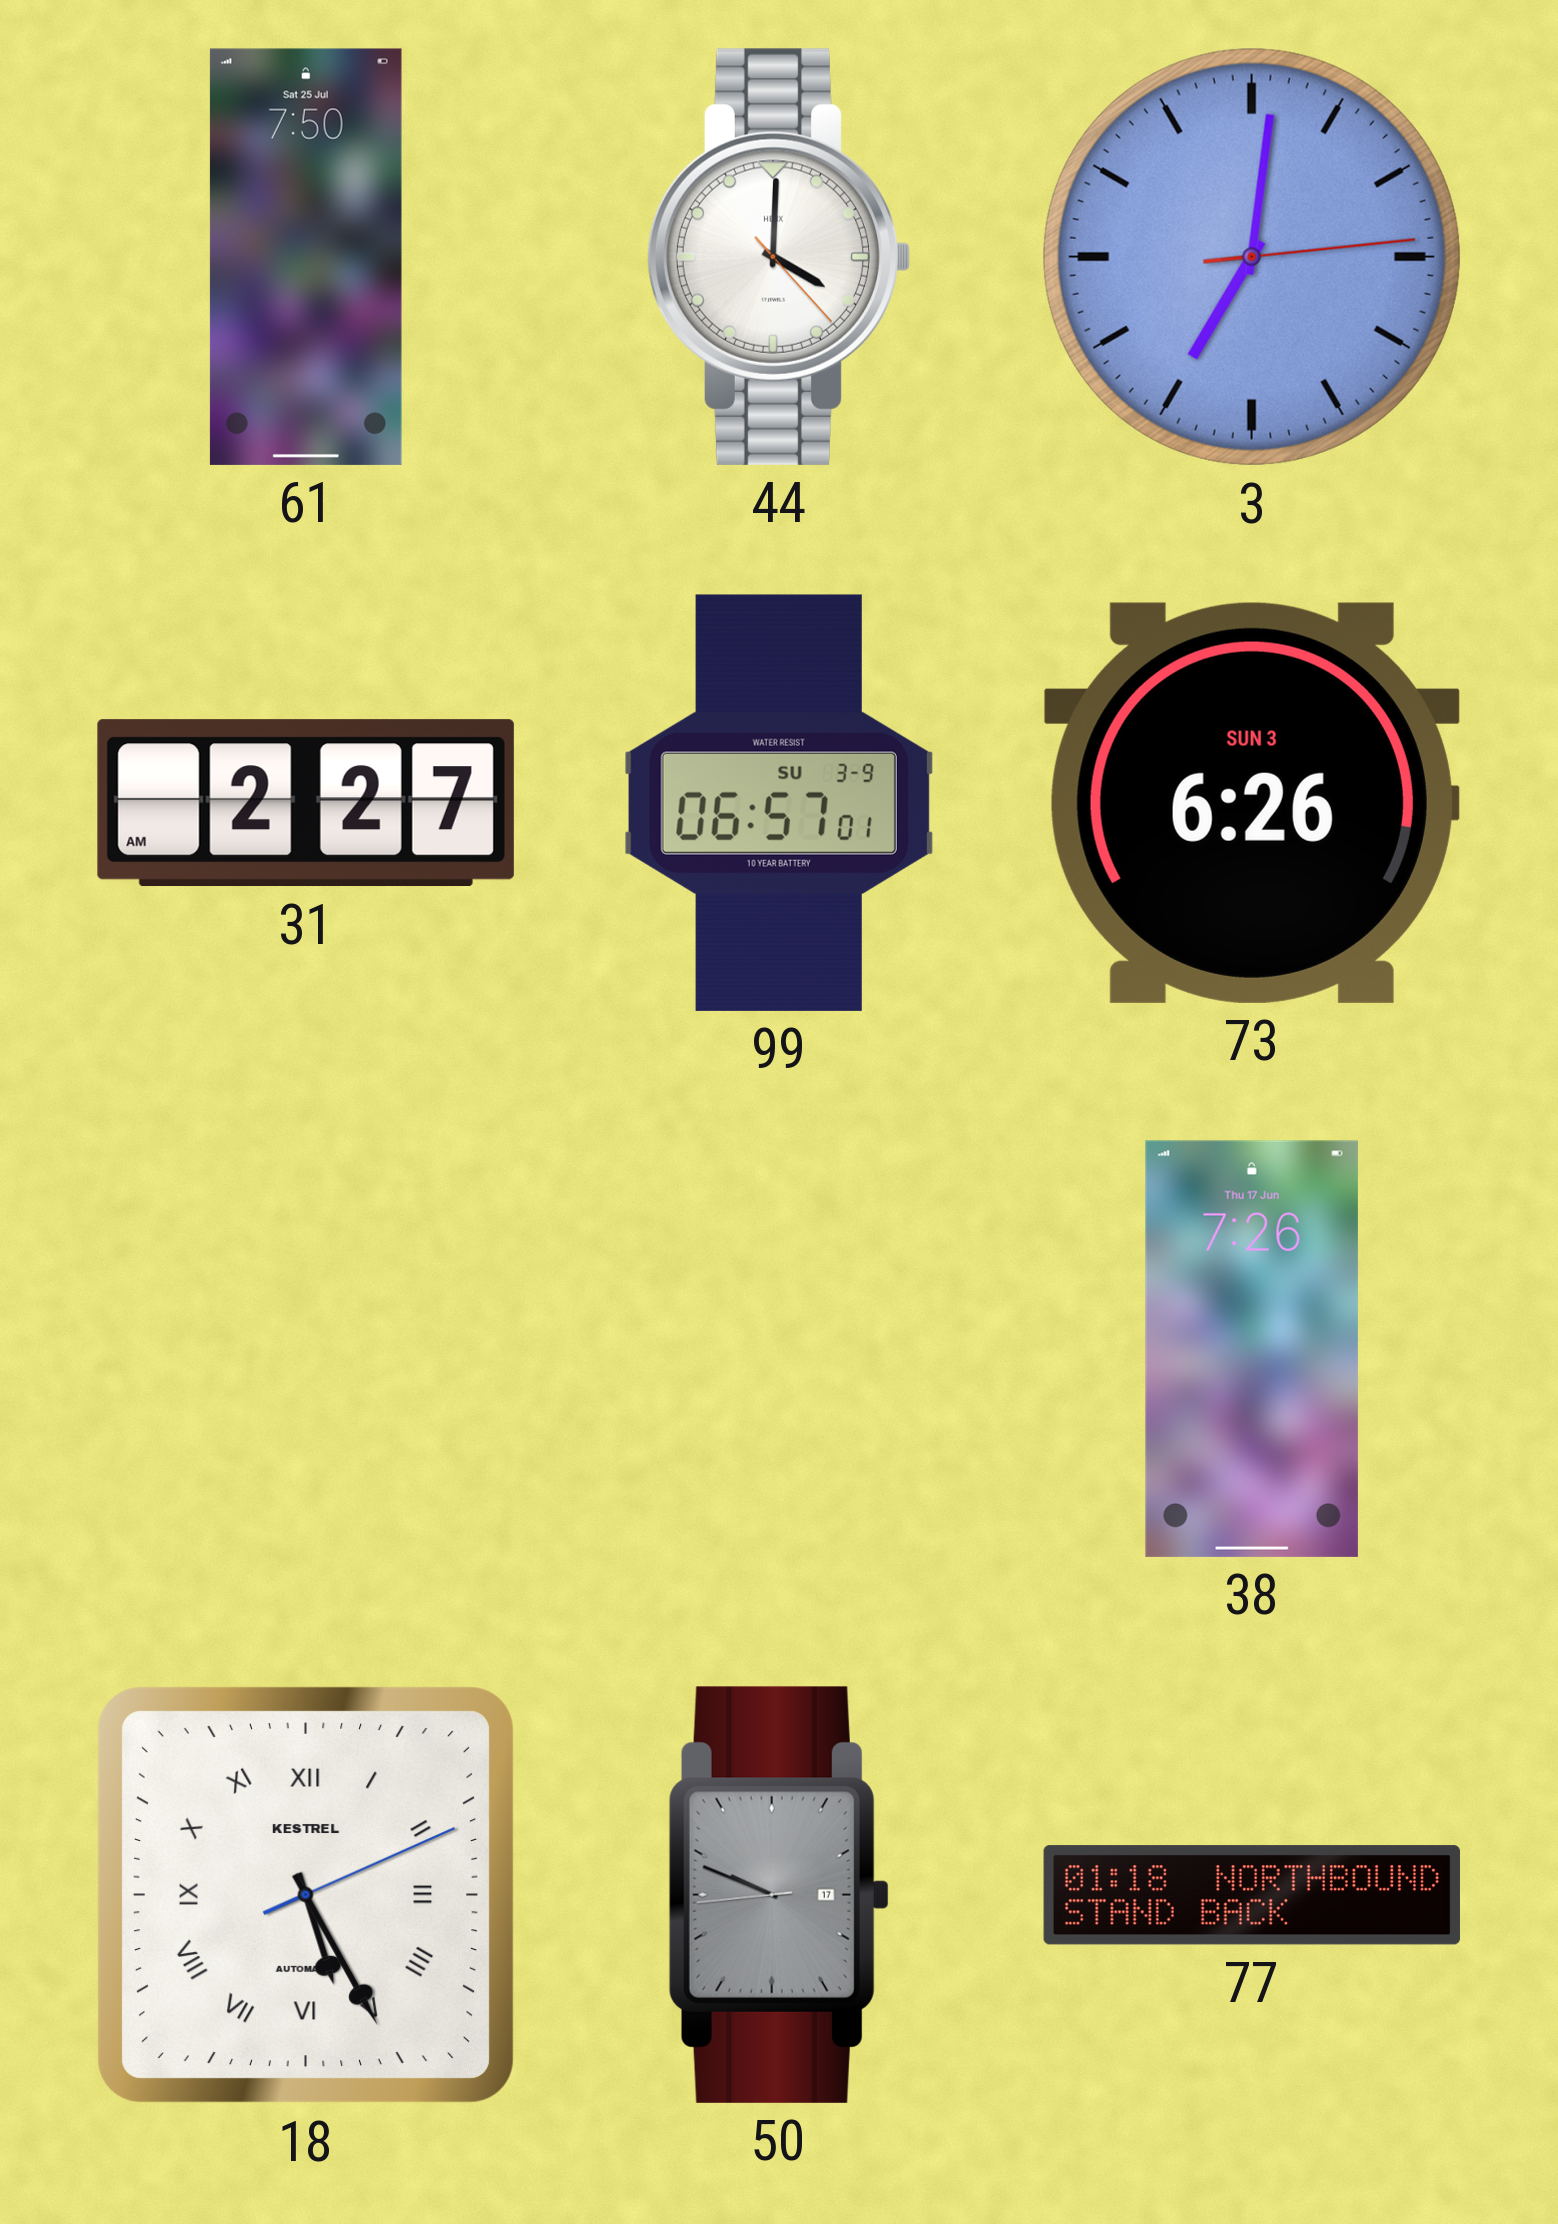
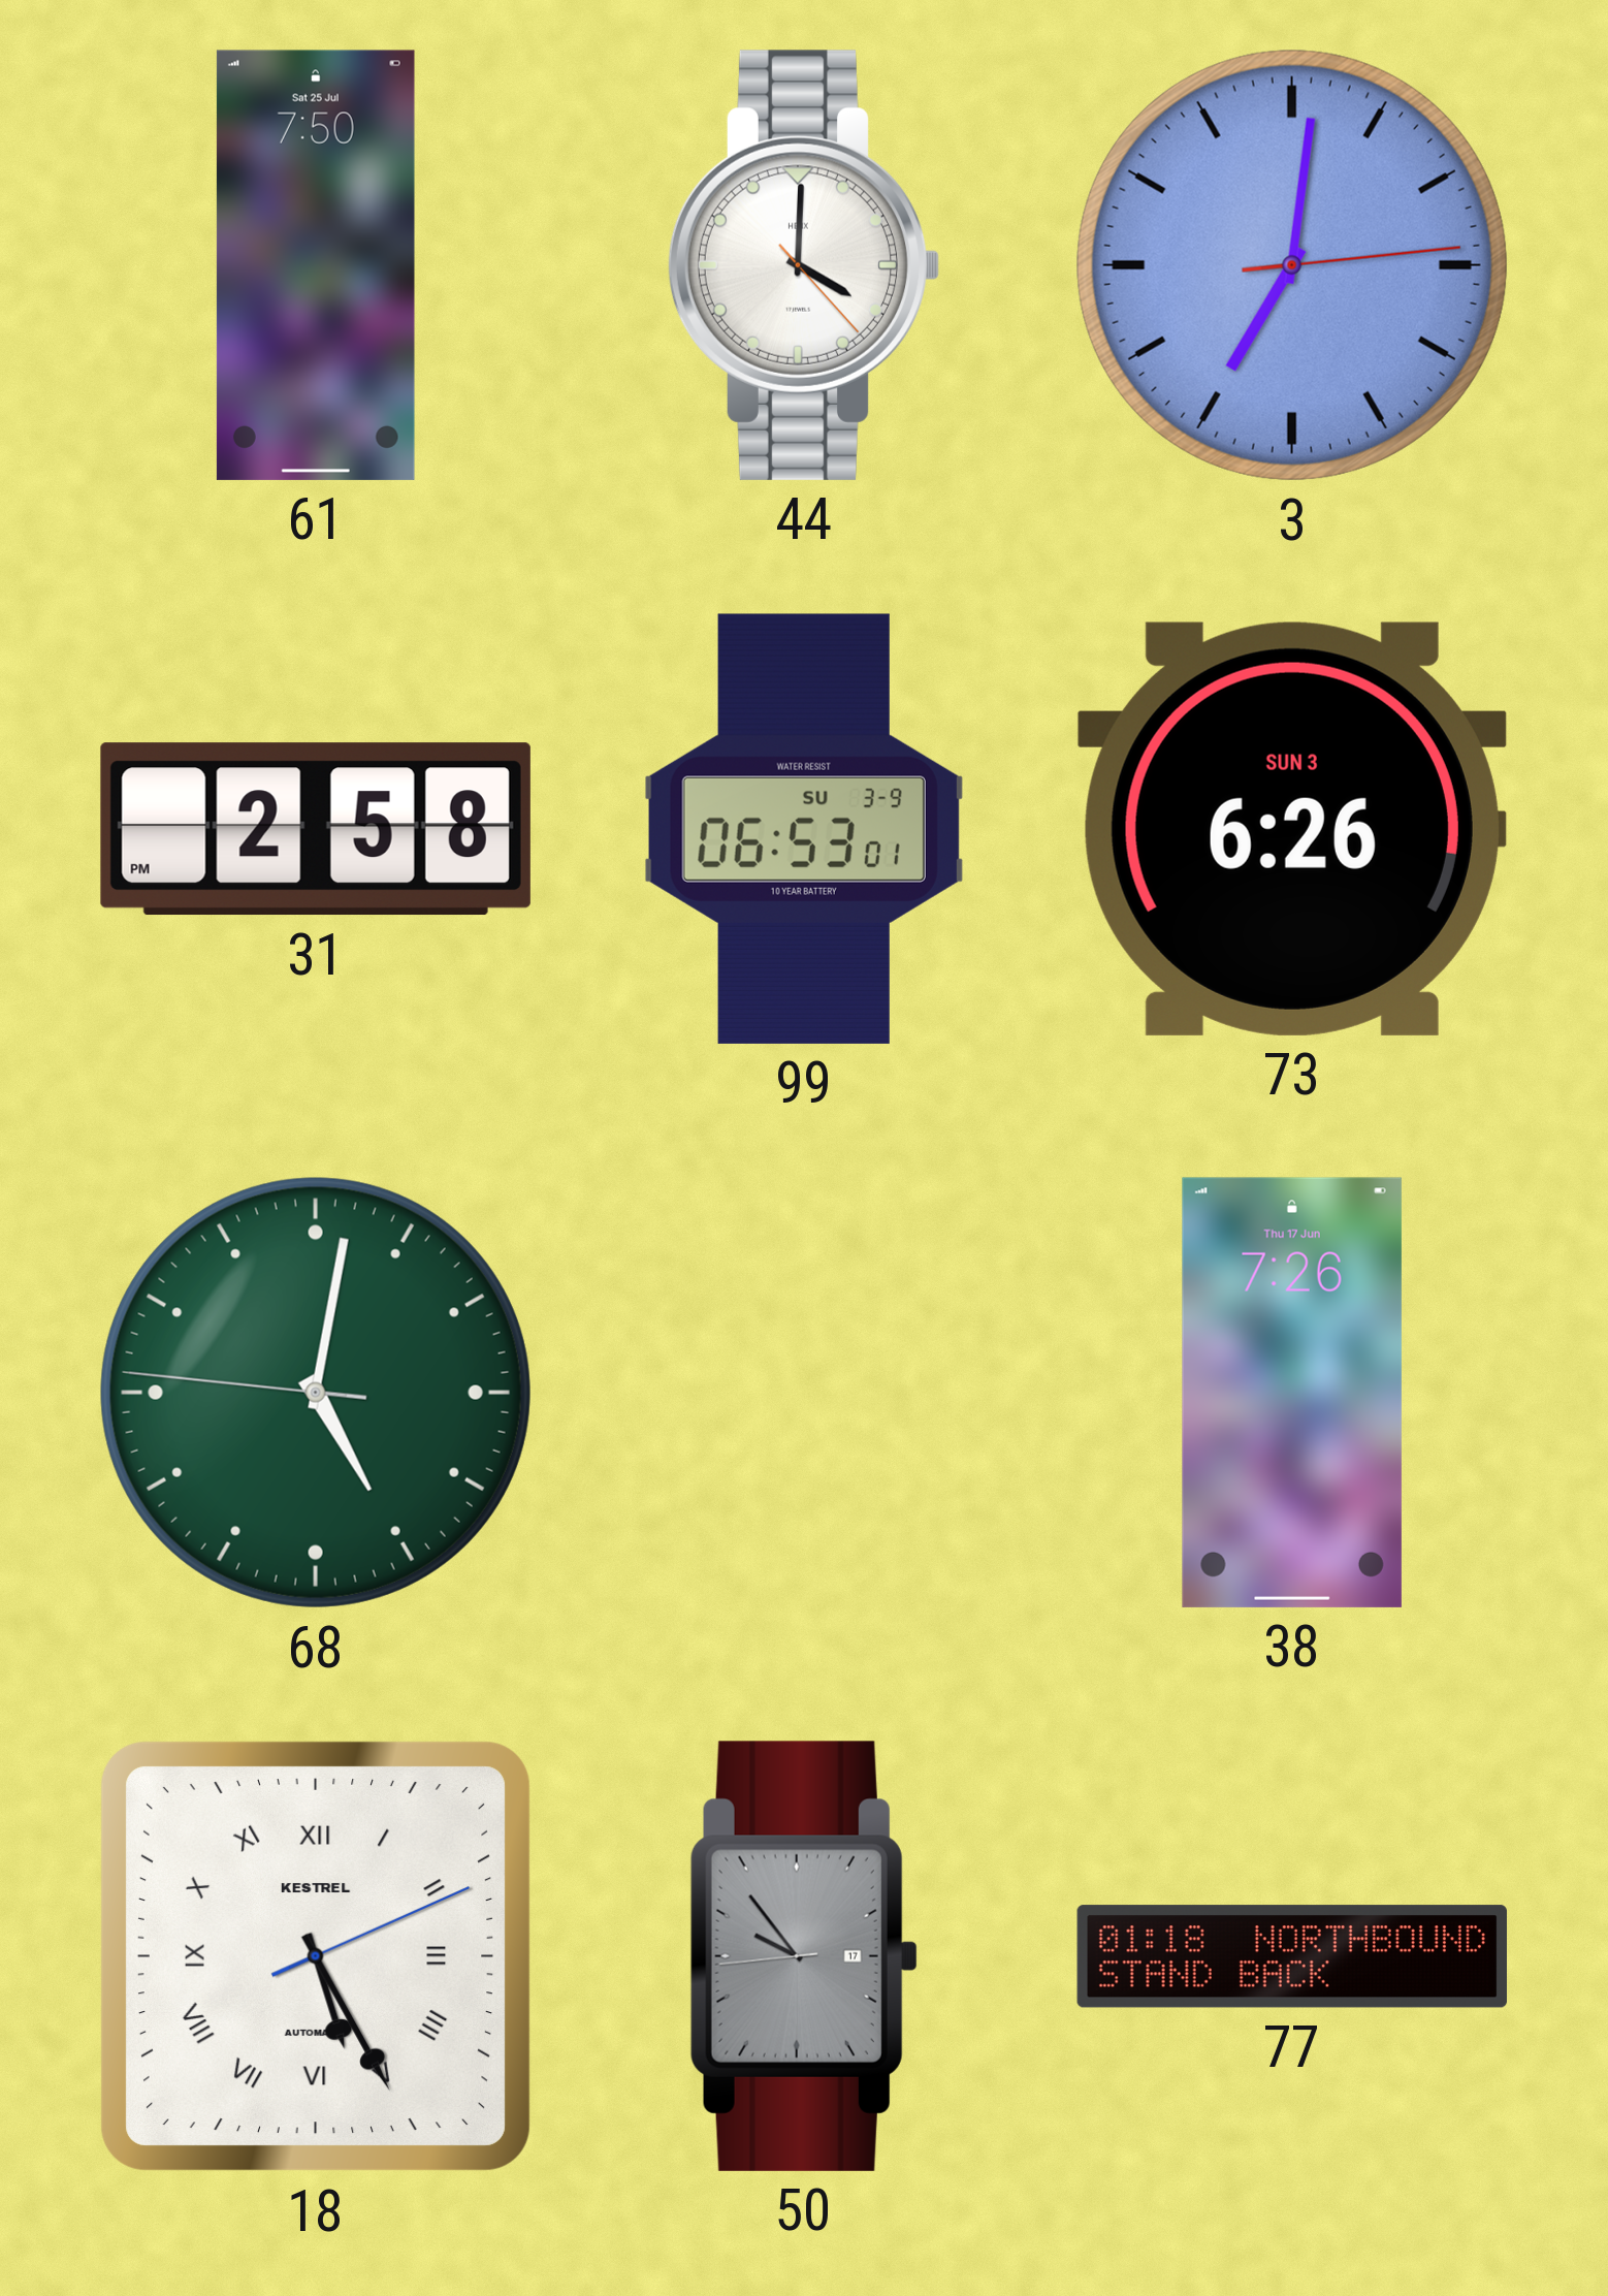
31: 2:27 -> 2:58
99: 06:57 -> 06:53
68: none -> 5:01
50: 9:48 -> 9:53
